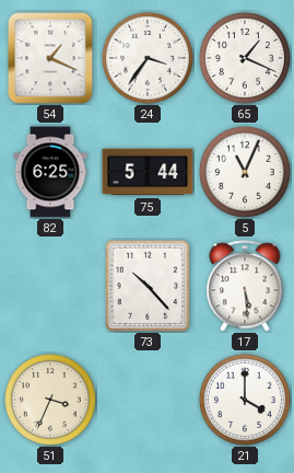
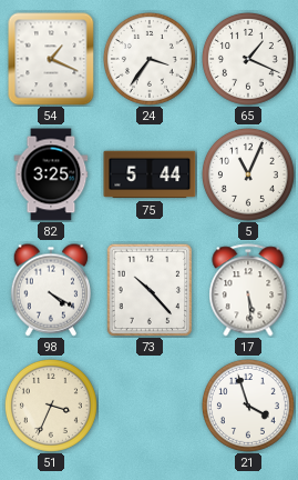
82: 6:25 -> 3:25
98: none -> 4:20
21: 4:00 -> 3:57
